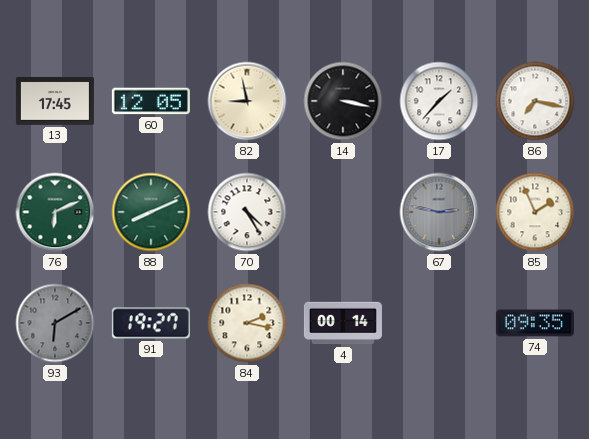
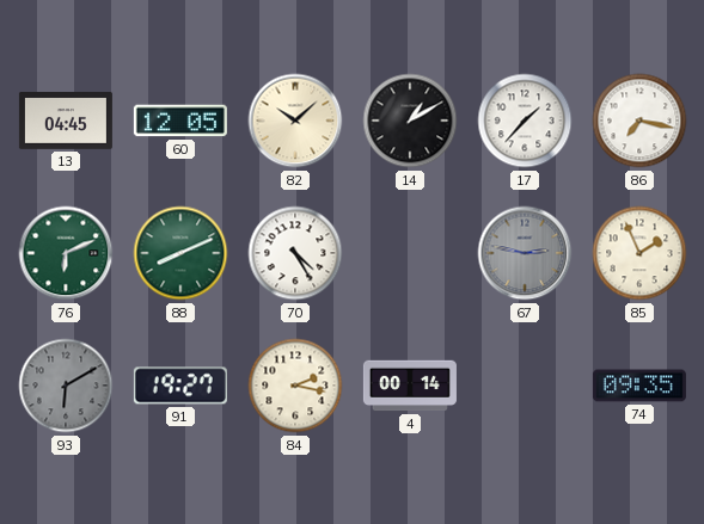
13: 17:45 -> 04:45
82: 8:58 -> 10:08
14: 3:17 -> 1:10
